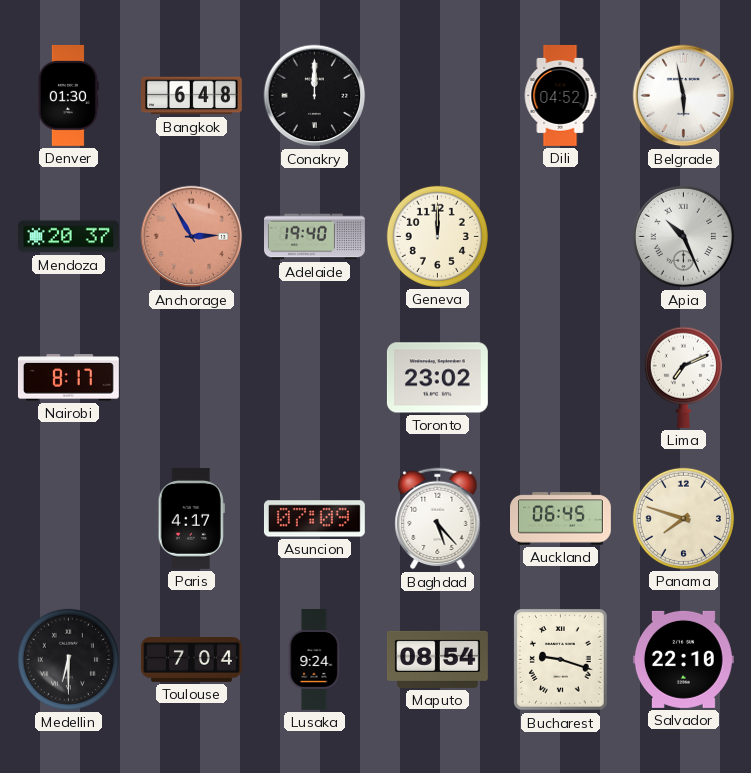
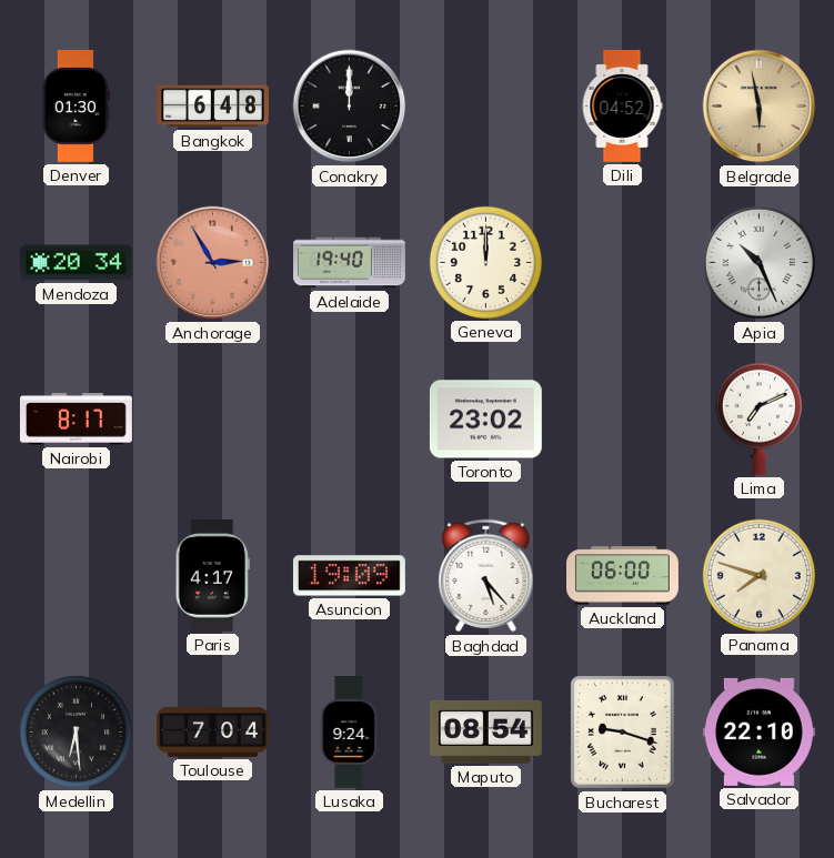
Belgrade dial: white -> champagne
Mendoza: 20:37 -> 20:34
Asuncion: 07:09 -> 19:09
Auckland: 06:45 -> 06:00
Medellin: 6:30 -> 6:29
